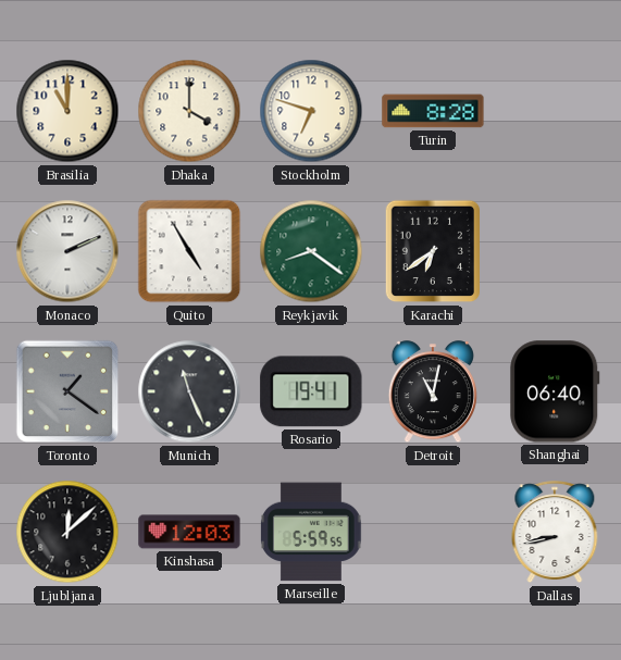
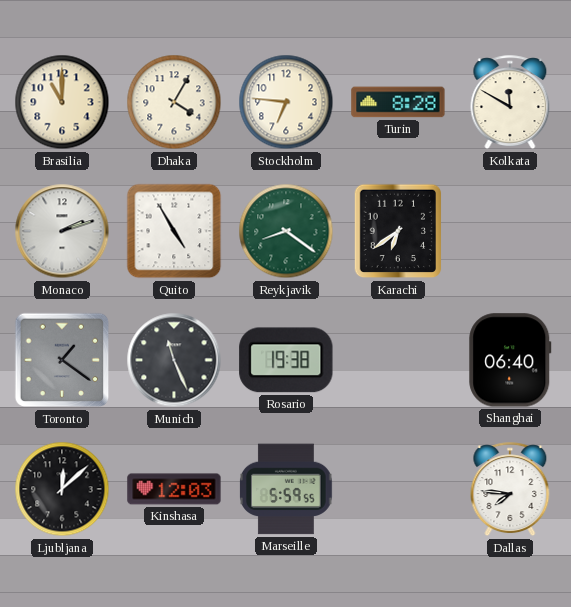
Dhaka: 4:00 -> 4:05
Stockholm: 6:48 -> 6:46
Kolkata: none -> 11:50
Monaco: 2:11 -> 2:12
Rosario: 19:41 -> 19:38
Detroit: 11:02 -> none
Dallas: 8:43 -> 7:46
